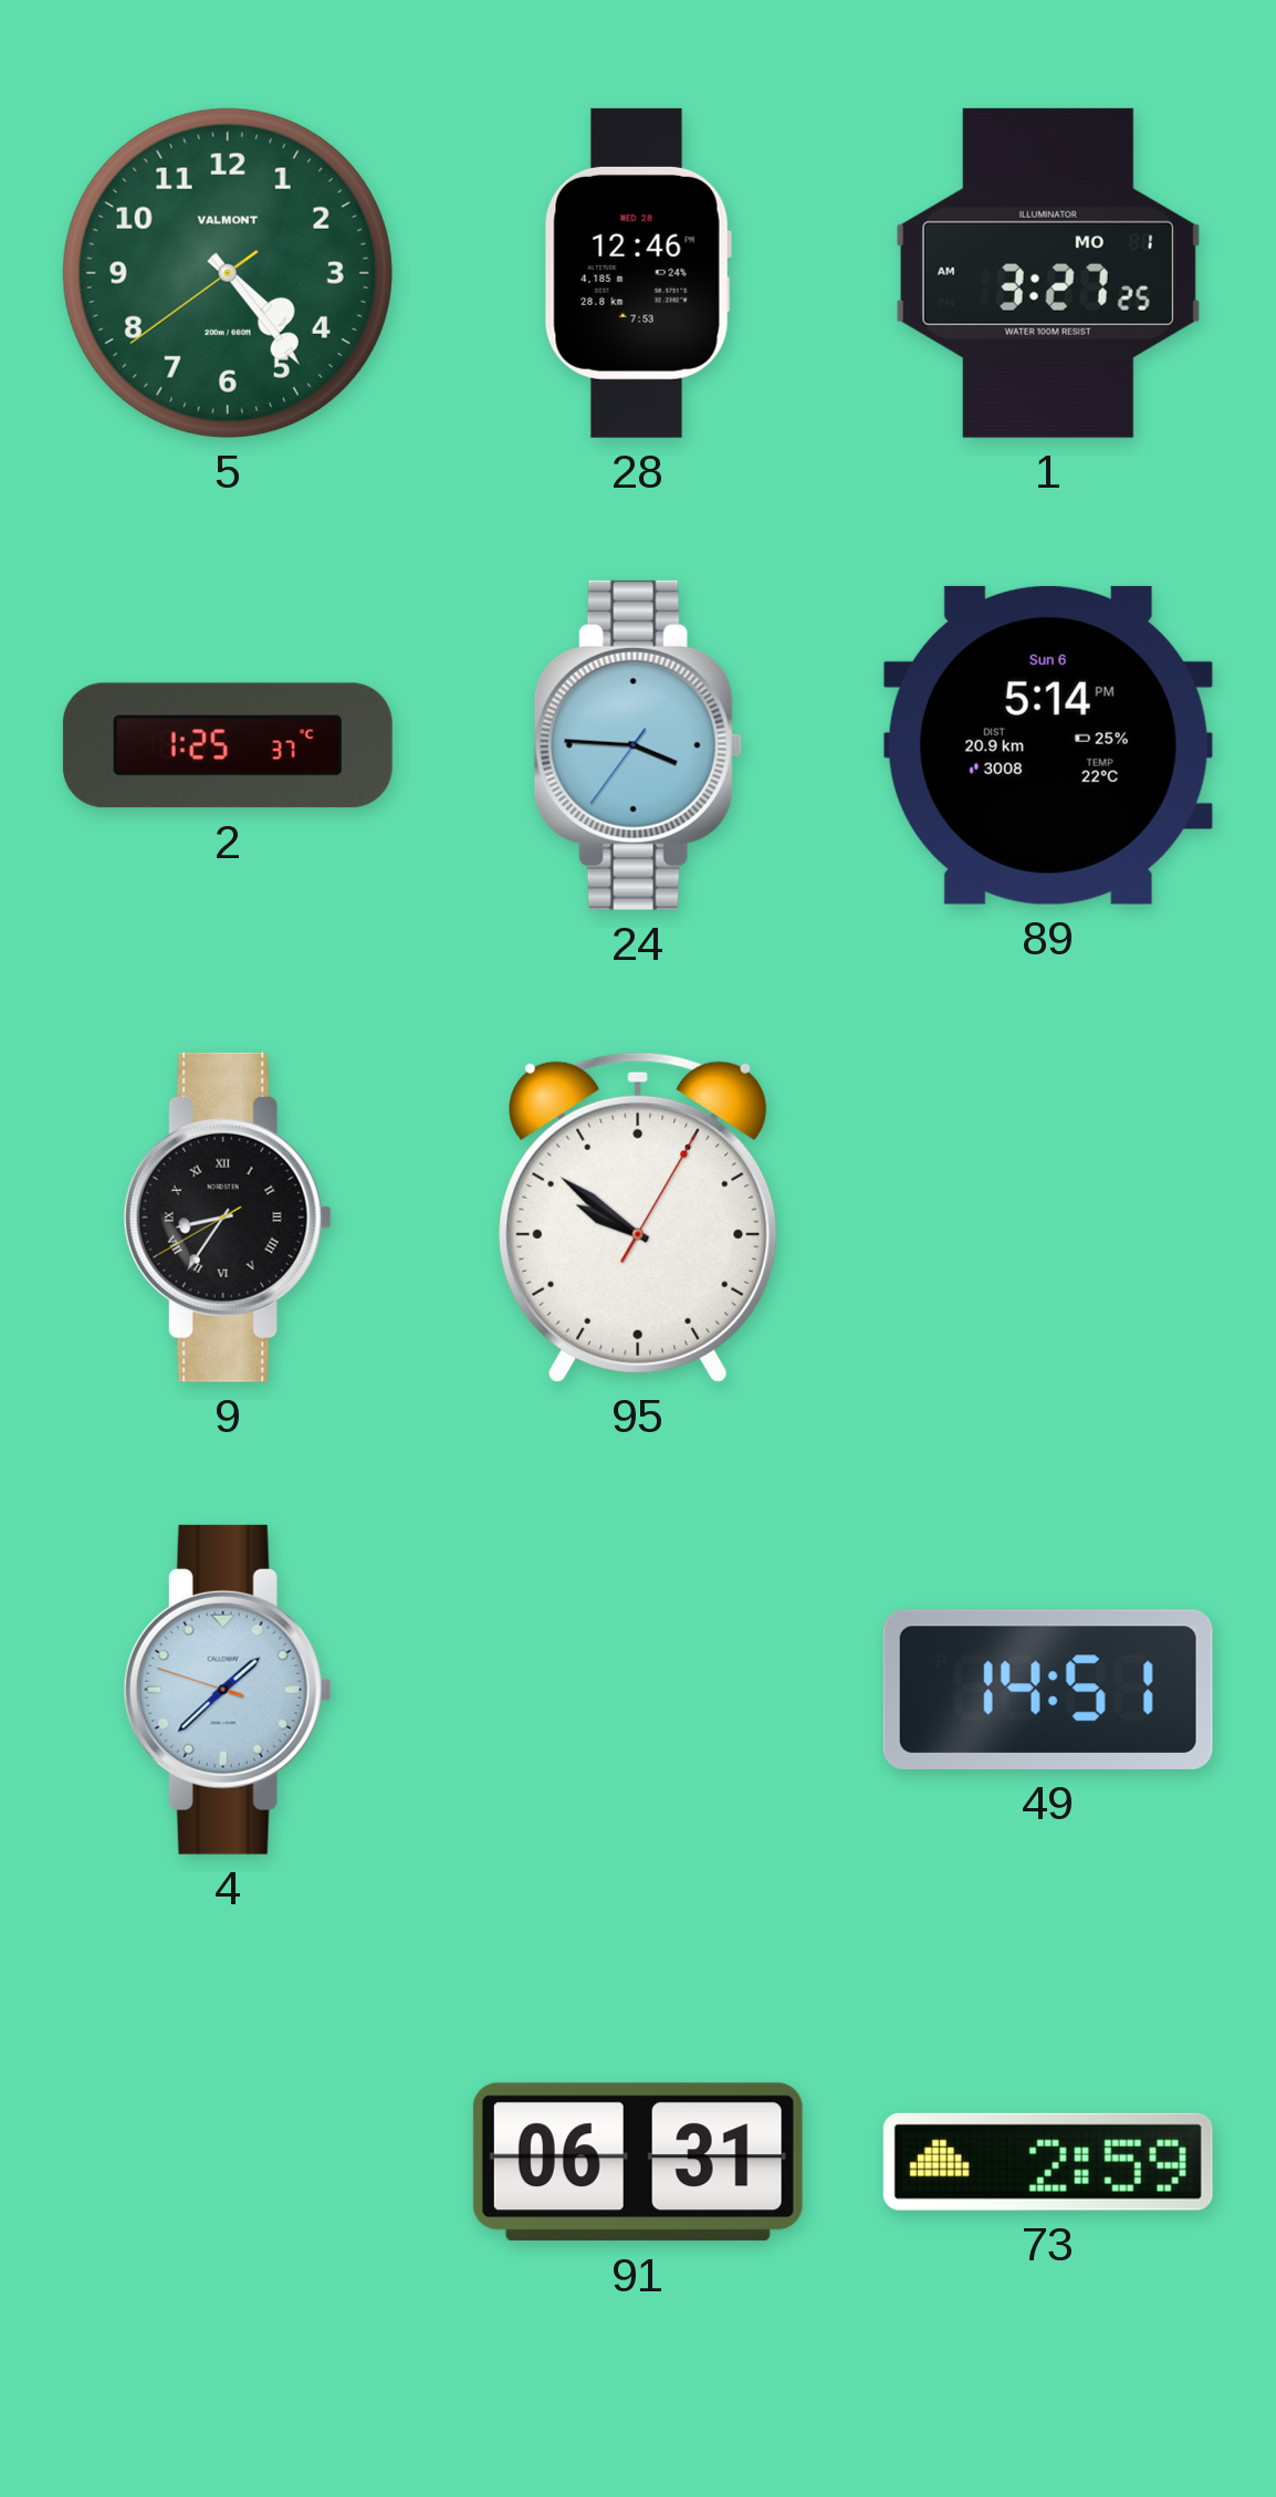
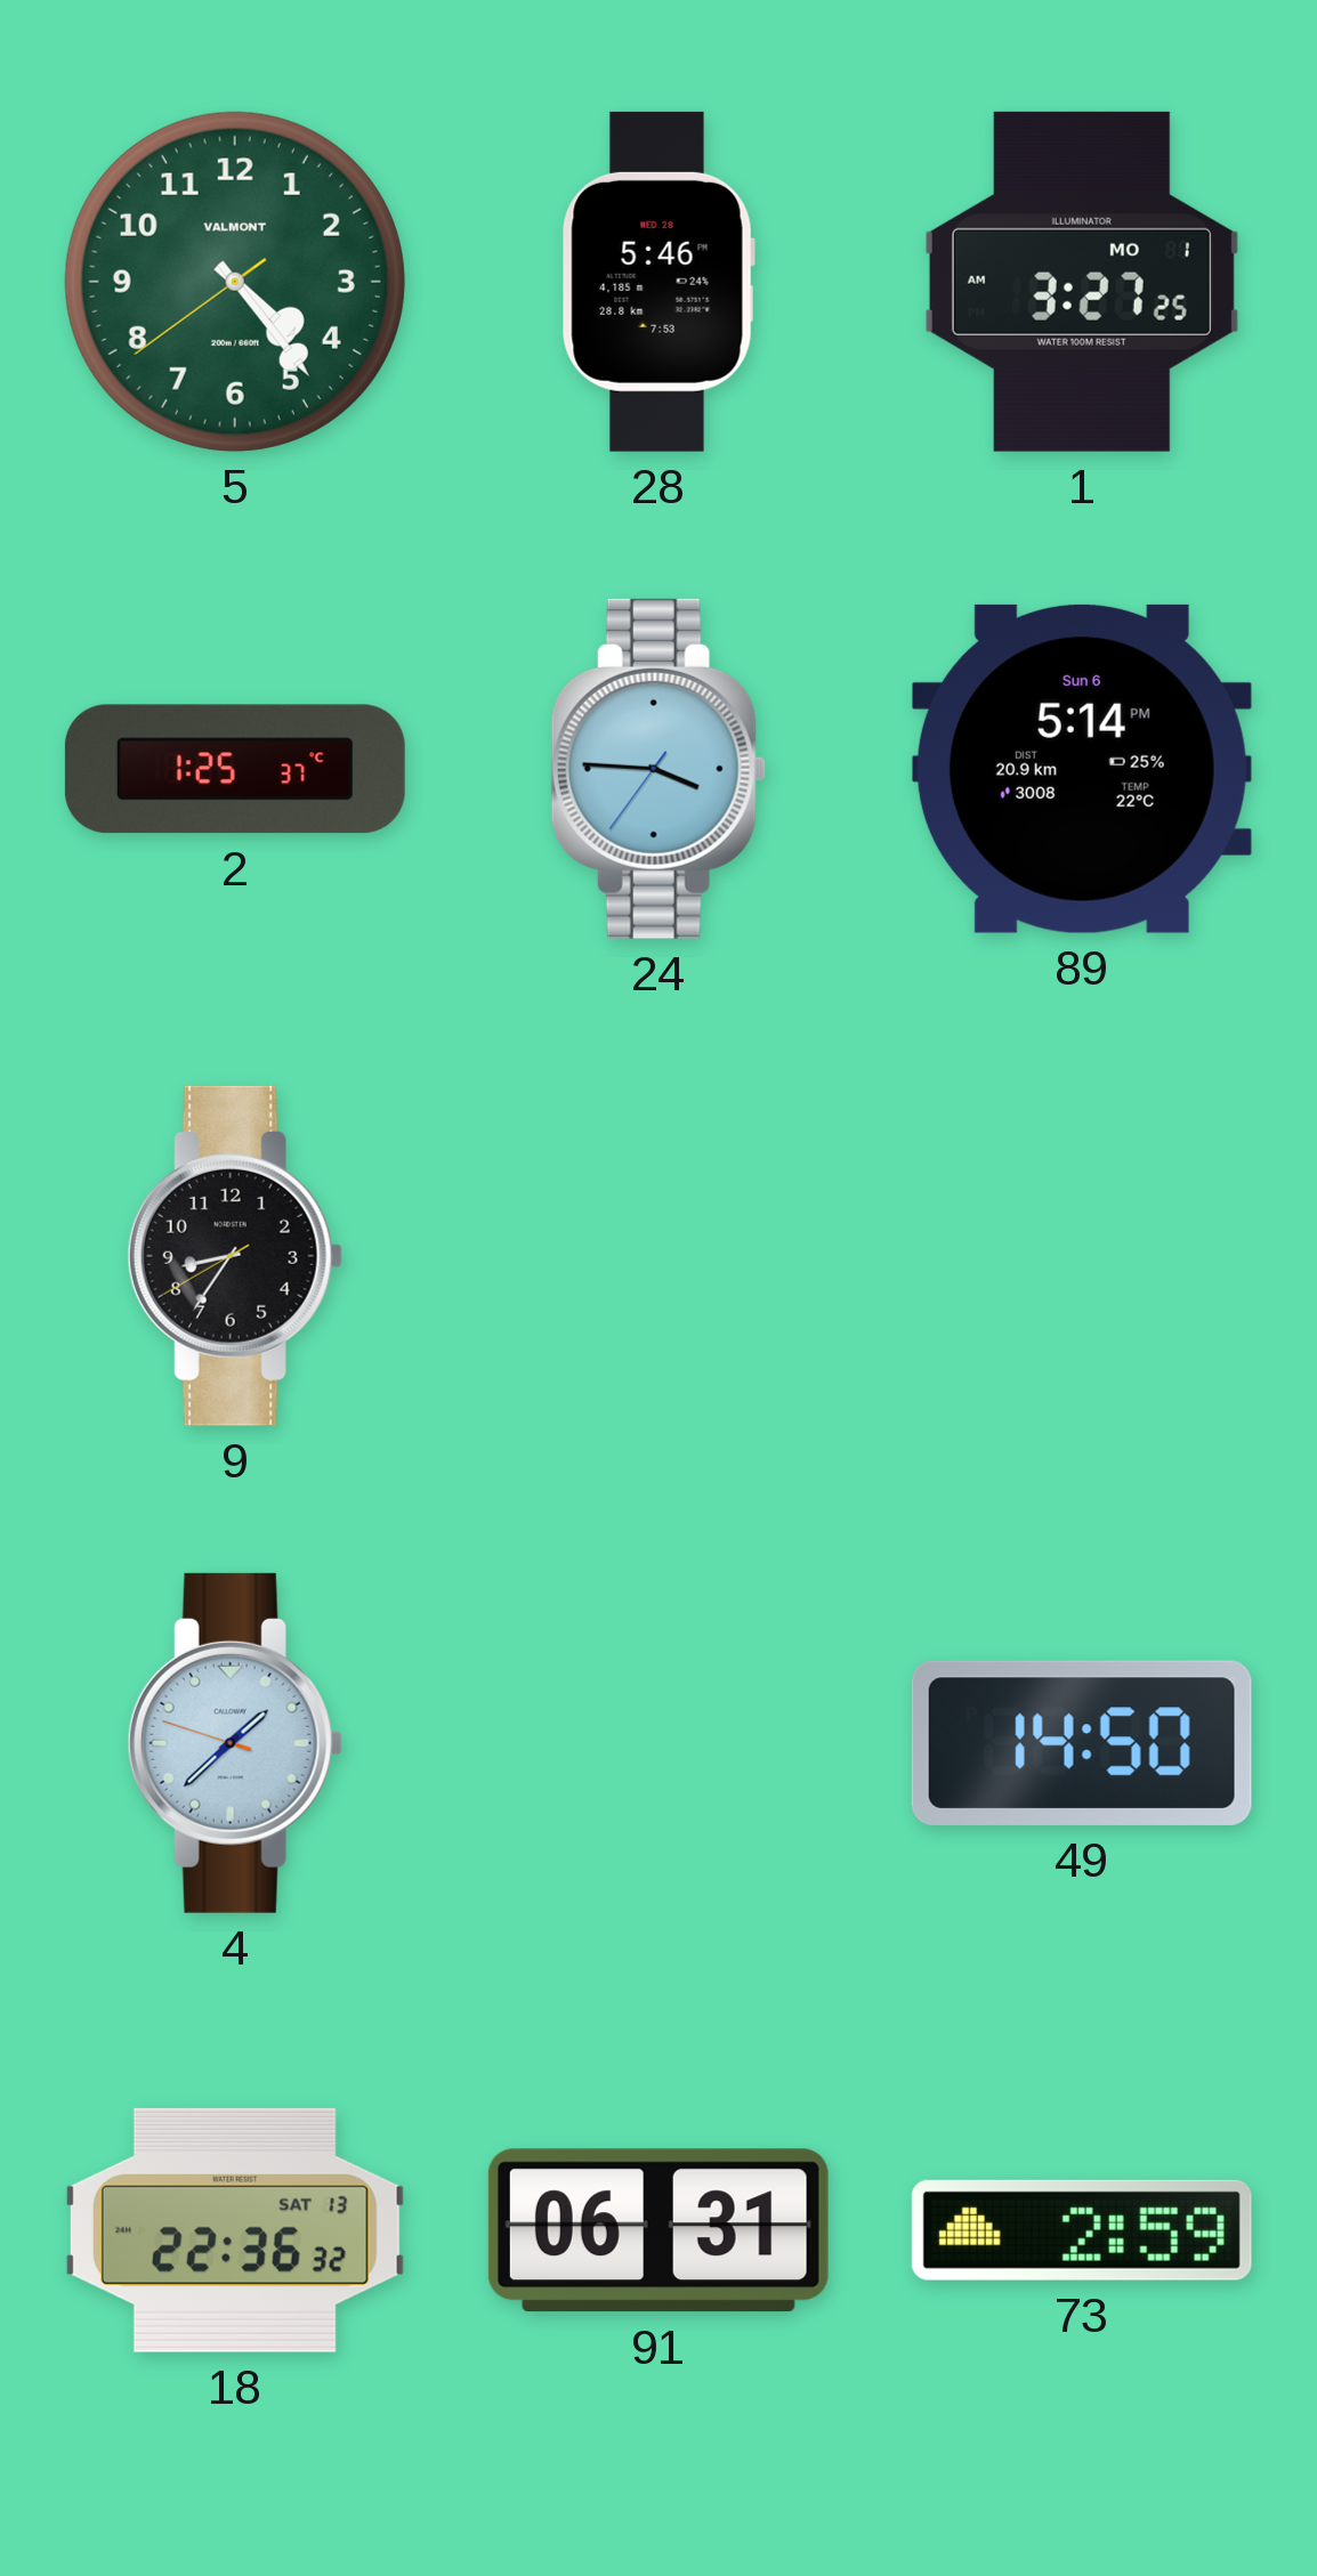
28: 12:46 -> 5:46
9 numerals: Roman -> Arabic
95: 9:51 -> none
49: 14:51 -> 14:50
18: none -> 22:36
